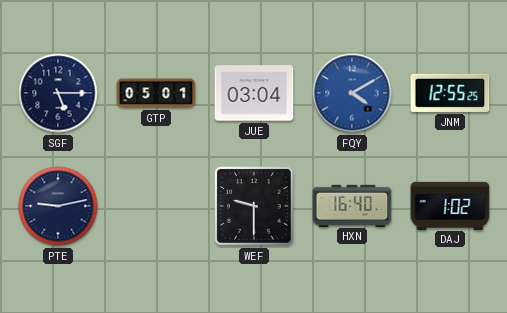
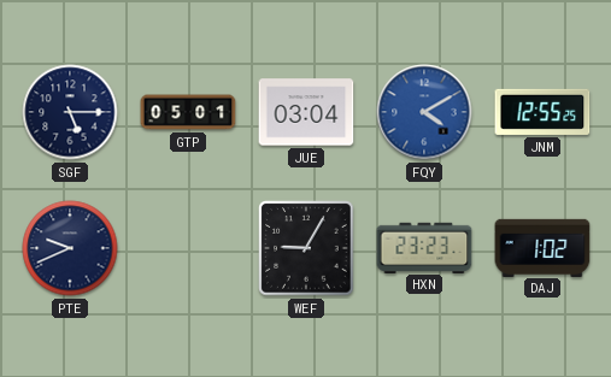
PTE: 9:13 -> 9:41
WEF: 9:30 -> 9:05
HXN: 16:40 -> 23:23
